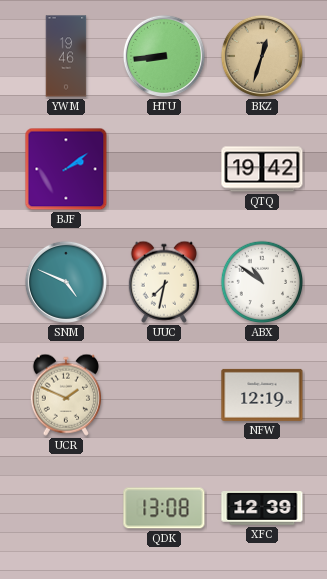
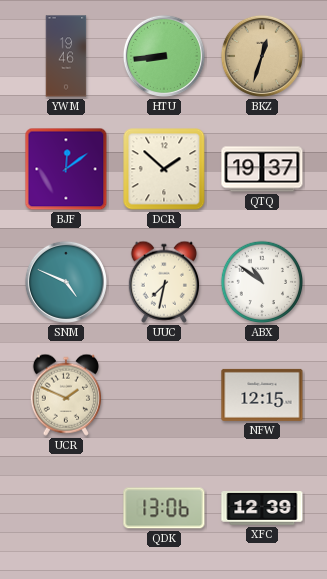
BJF: 2:09 -> 12:09
DCR: none -> 1:52
QTQ: 19:42 -> 19:37
NFW: 12:19 -> 12:15
QDK: 13:08 -> 13:06
